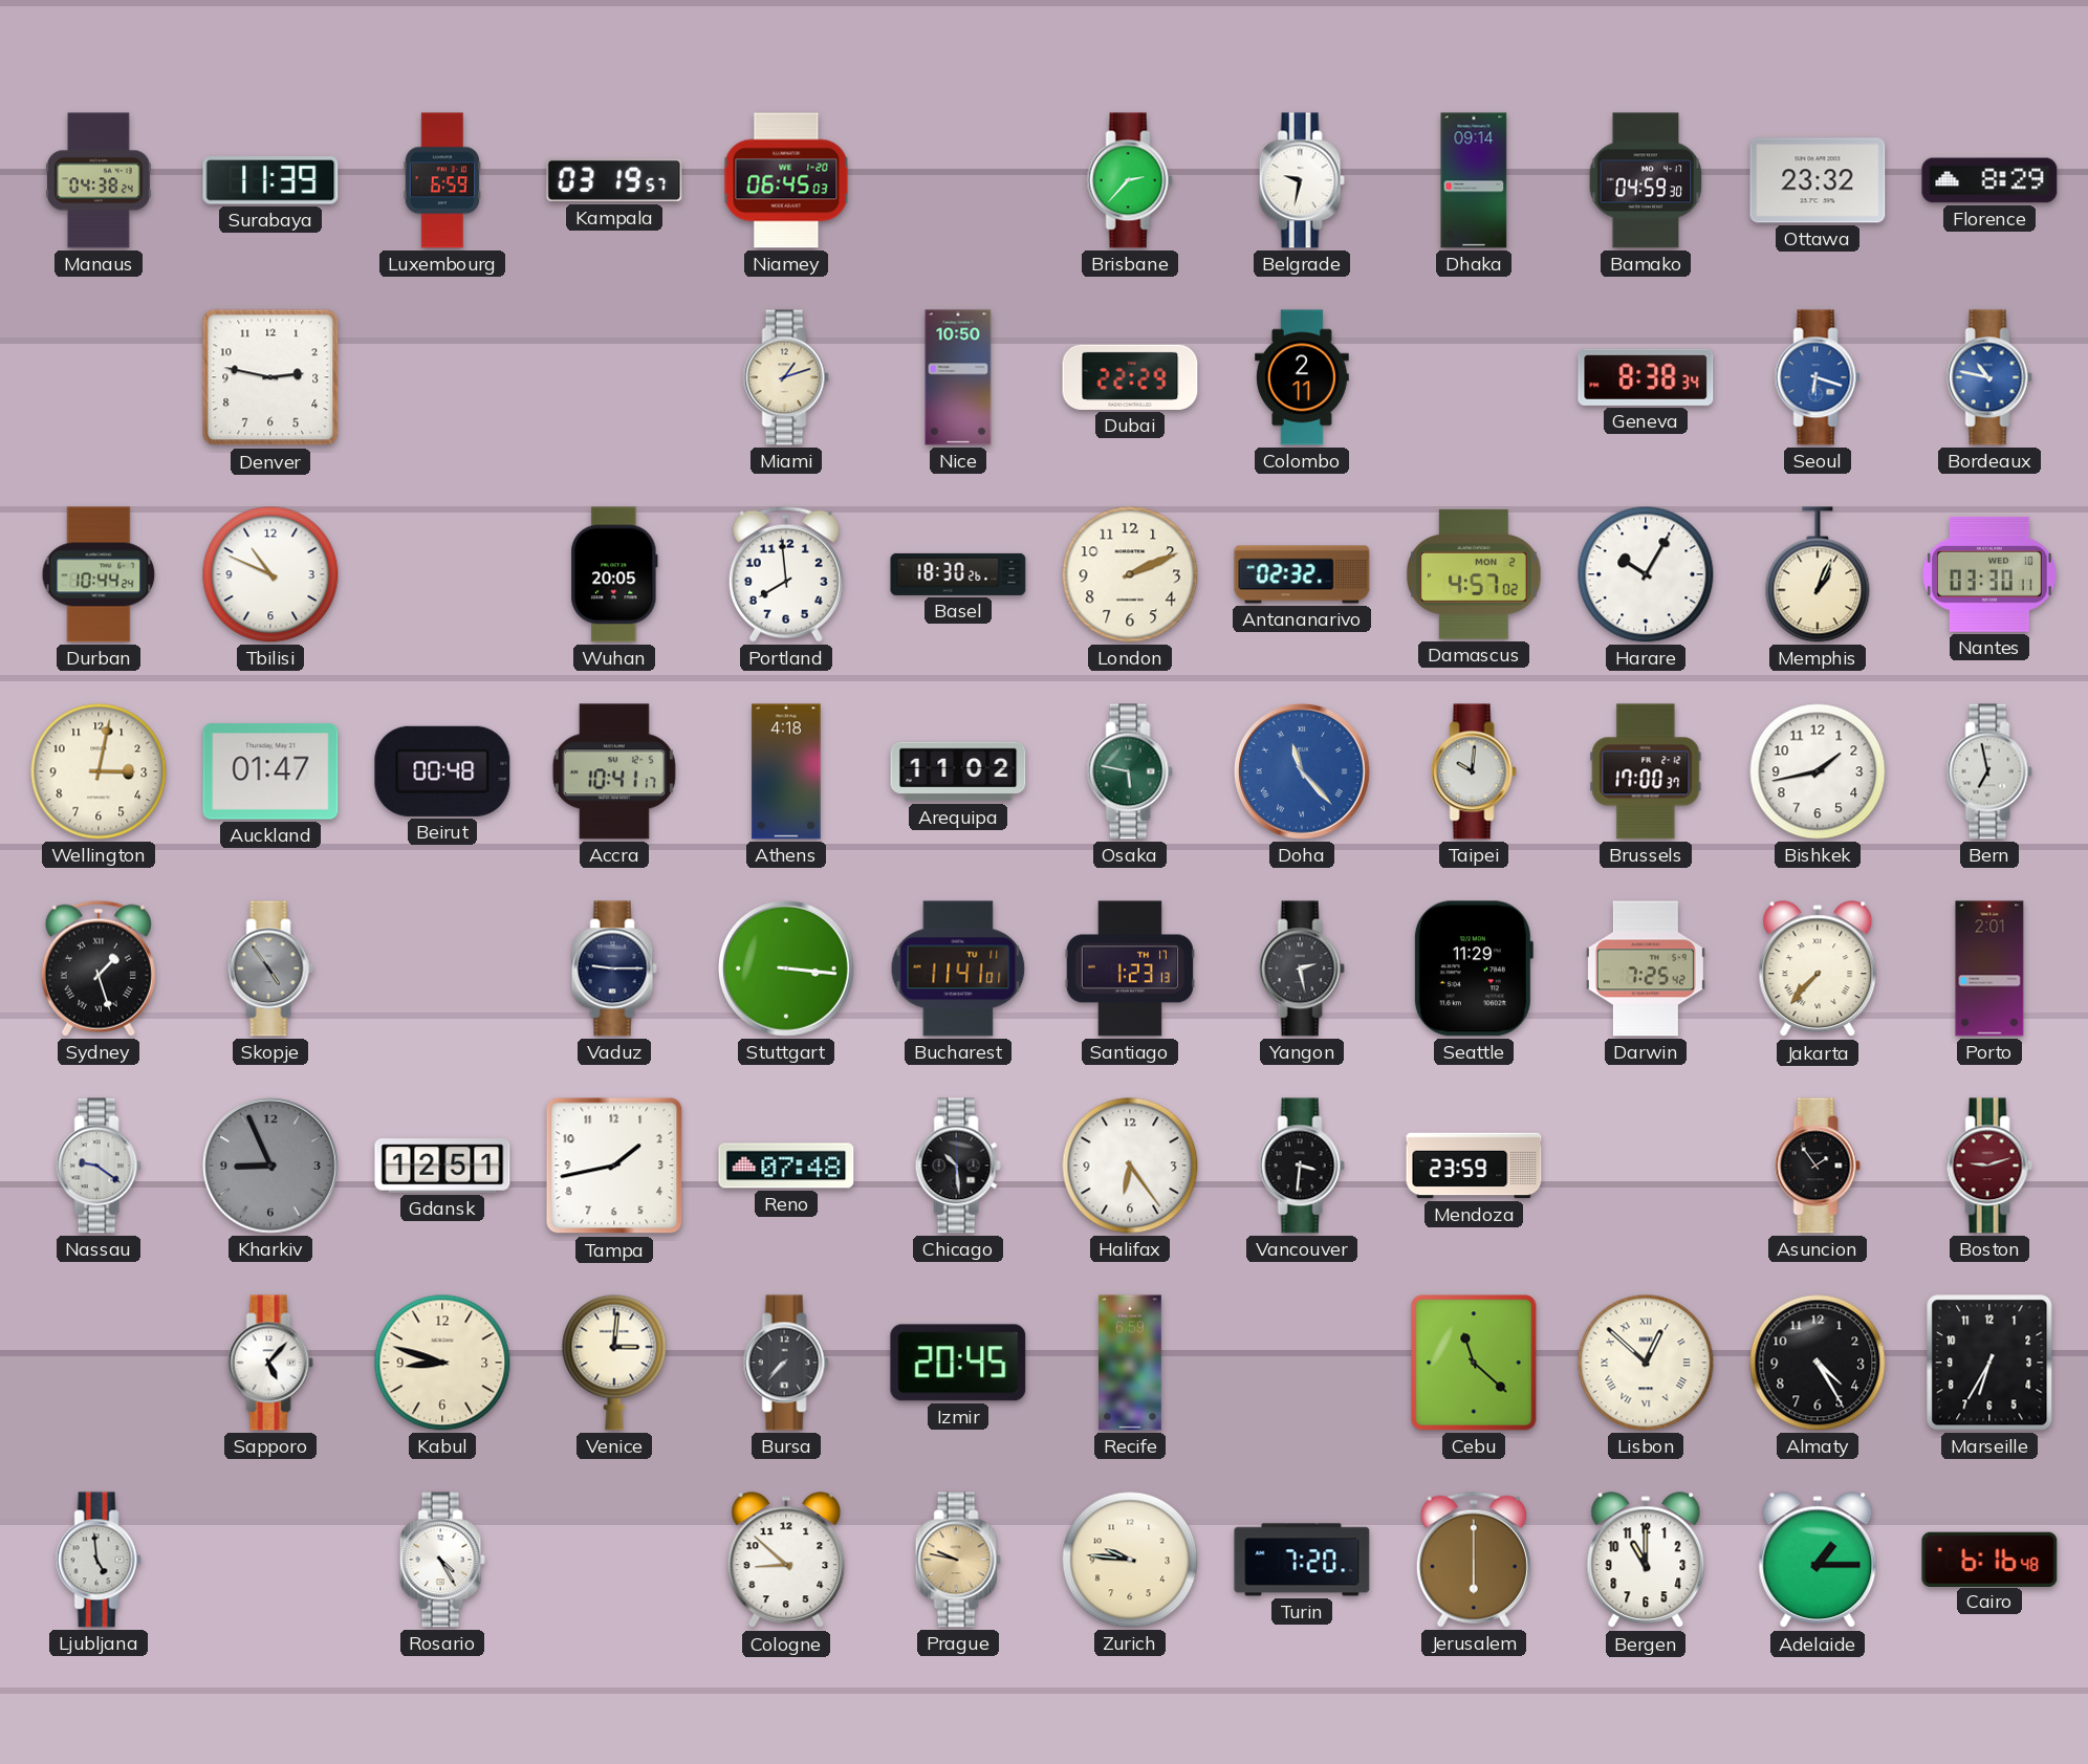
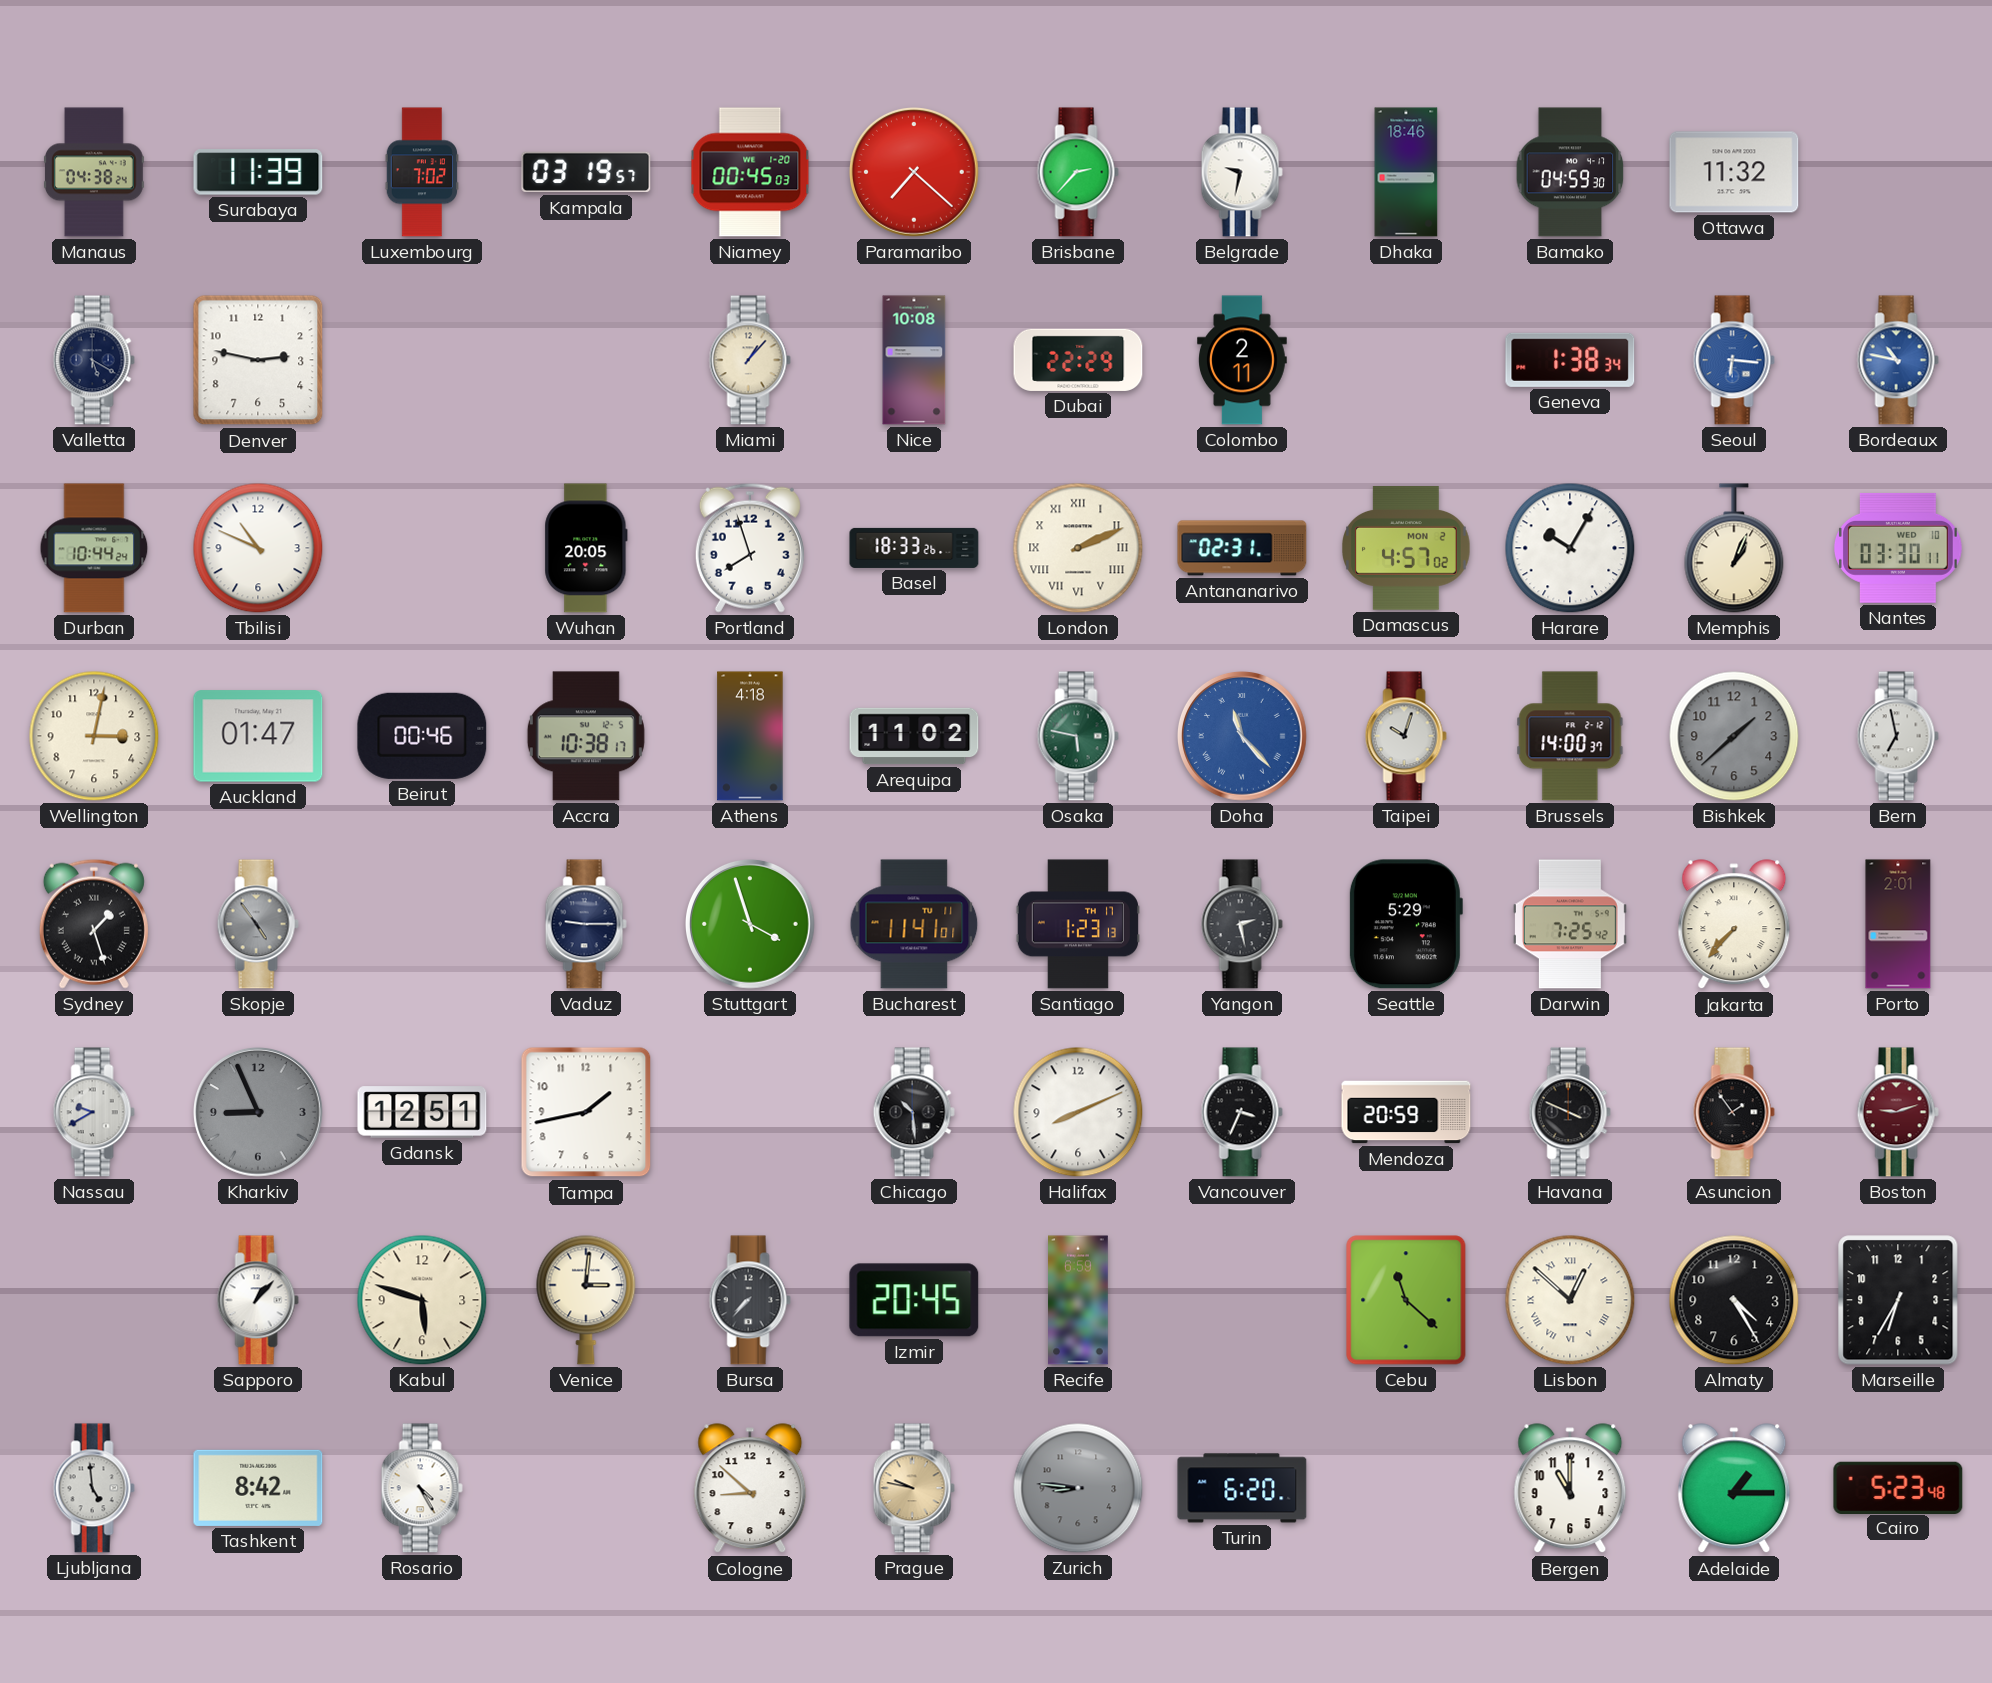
Luxembourg: 6:59 -> 7:02
Niamey: 06:45 -> 00:45
Paramaribo: none -> 7:22
Dhaka: 09:14 -> 18:46
Ottawa: 23:32 -> 11:32
Florence: 8:29 -> none
Valletta: none -> 5:20
Miami: 1:12 -> 1:07
Nice: 10:50 -> 10:08
Geneva: 8:38 -> 1:38
Seoul: 6:18 -> 6:16
Portland: 7:59 -> 7:57
Basel: 18:30 -> 18:33
London numerals: Arabic -> Roman
Antananarivo: 02:32 -> 02:31
Beirut: 00:48 -> 00:46
Accra: 10:41 -> 10:38
Taipei: 10:01 -> 10:03
Brussels: 17:00 -> 14:00
Bishkek: 1:43 -> 1:38
Bishkek dial: white -> grey
Stuttgart: 3:16 -> 3:57
Seattle: 11:29 -> 5:29
Nassau: 9:21 -> 9:40
Reno: 07:48 -> none
Halifax: 6:24 -> 8:11
Vancouver: 3:31 -> 3:34
Mendoza: 23:59 -> 20:59
Havana: none -> 3:49
Sapporo: 5:07 -> 1:07
Kabul: 8:48 -> 5:48
Tashkent: none -> 8:42
Zurich: 9:46 -> 8:46
Zurich dial: cream -> grey
Turin: 7:20 -> 6:20
Jerusalem: 6:00 -> none
Cairo: 6:16 -> 5:23
